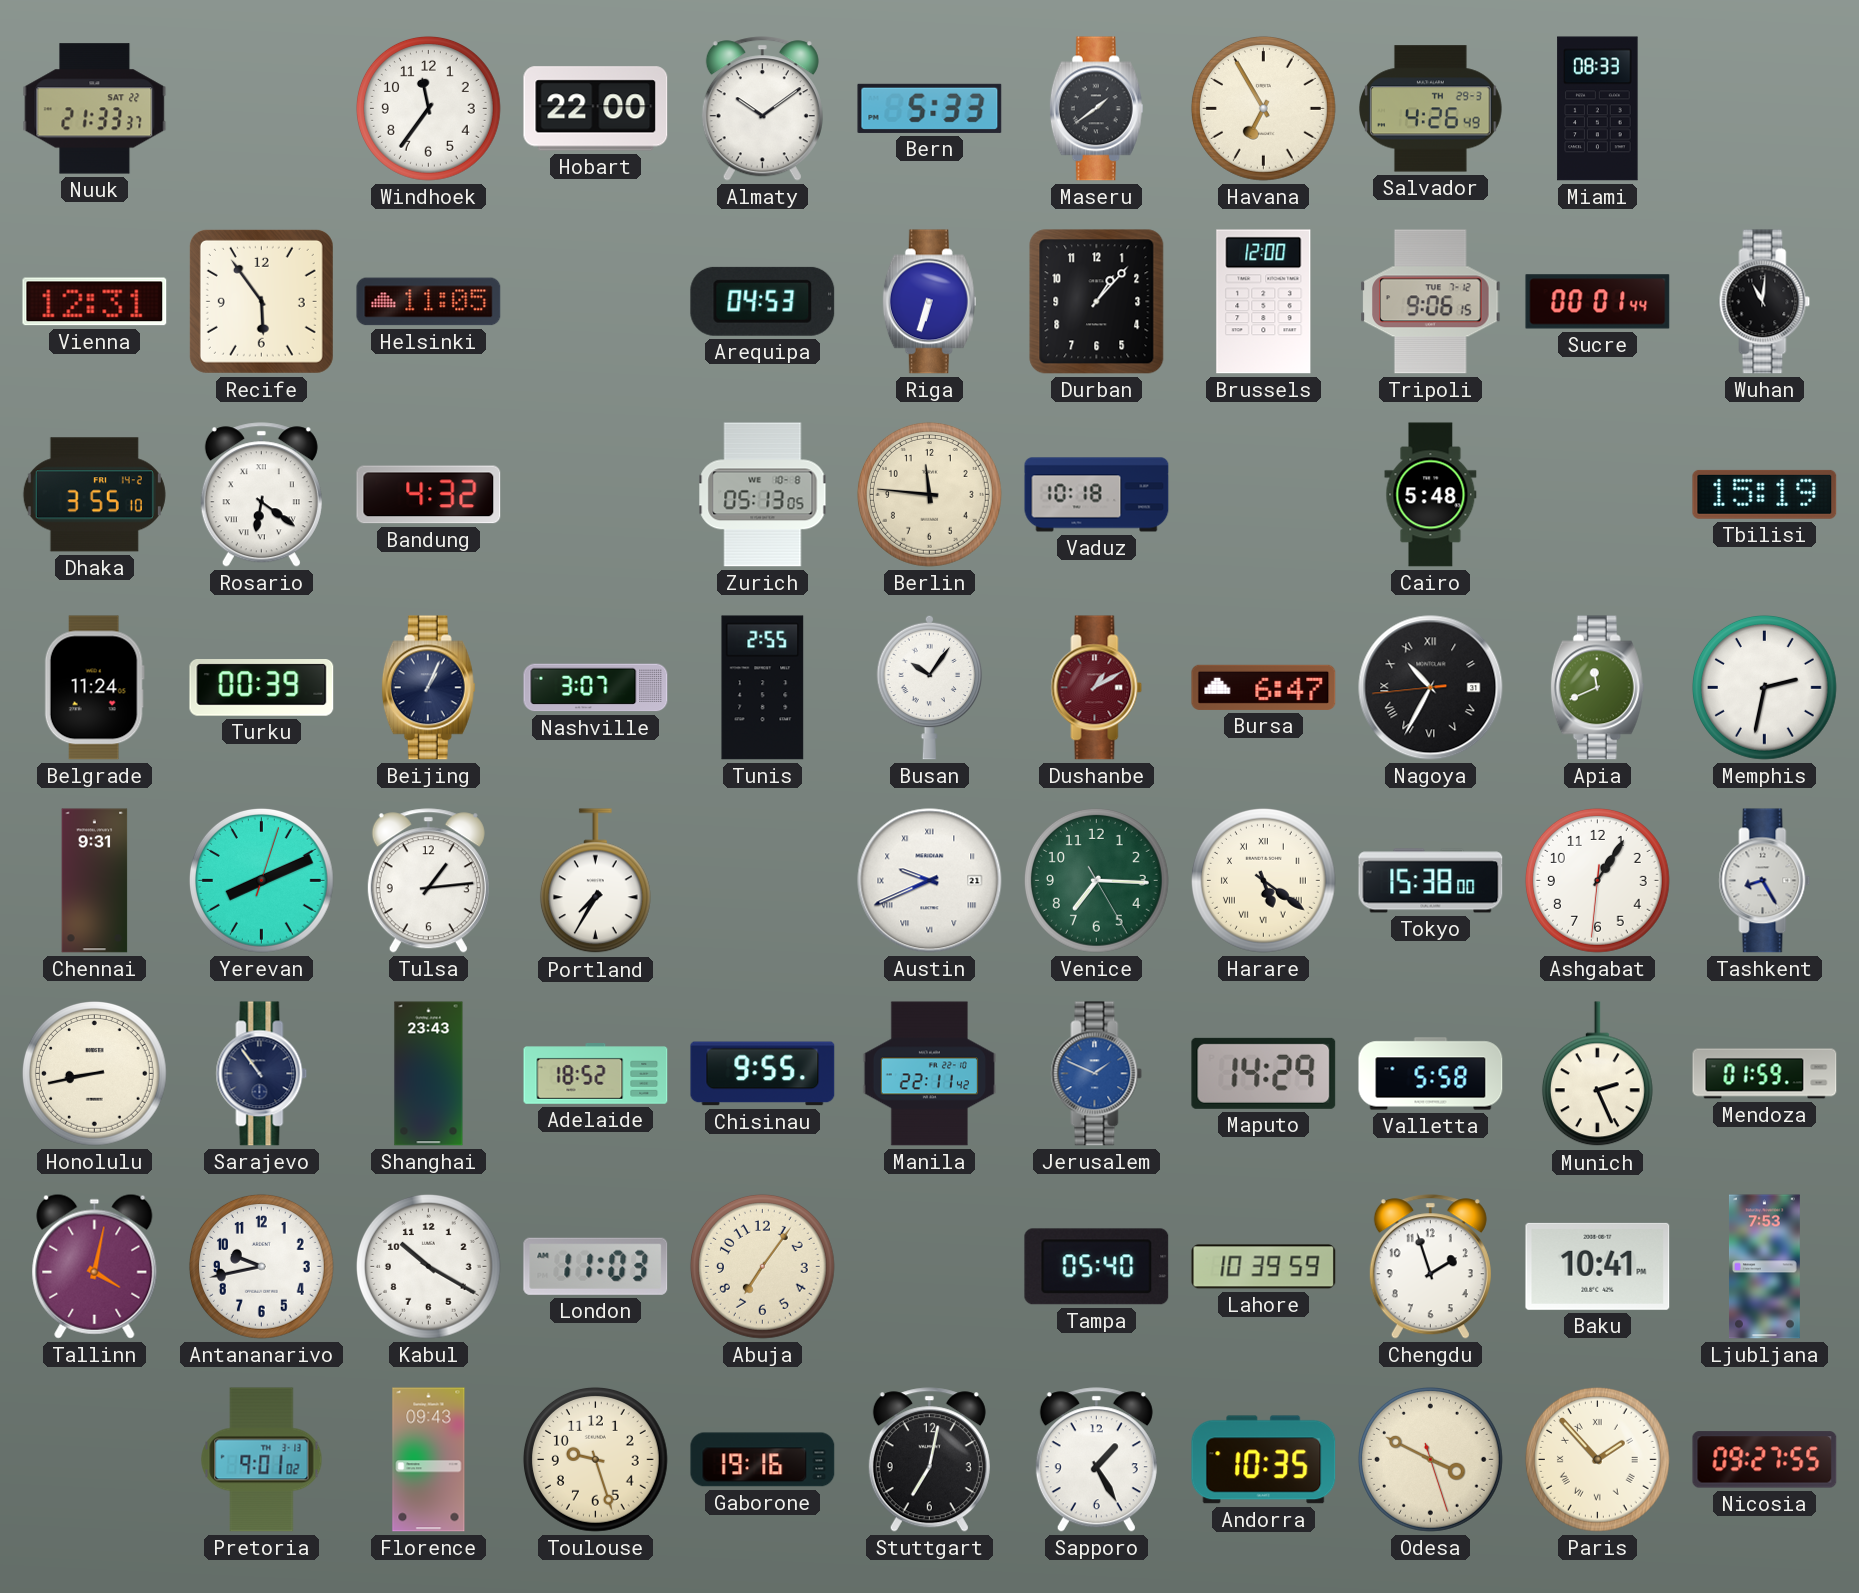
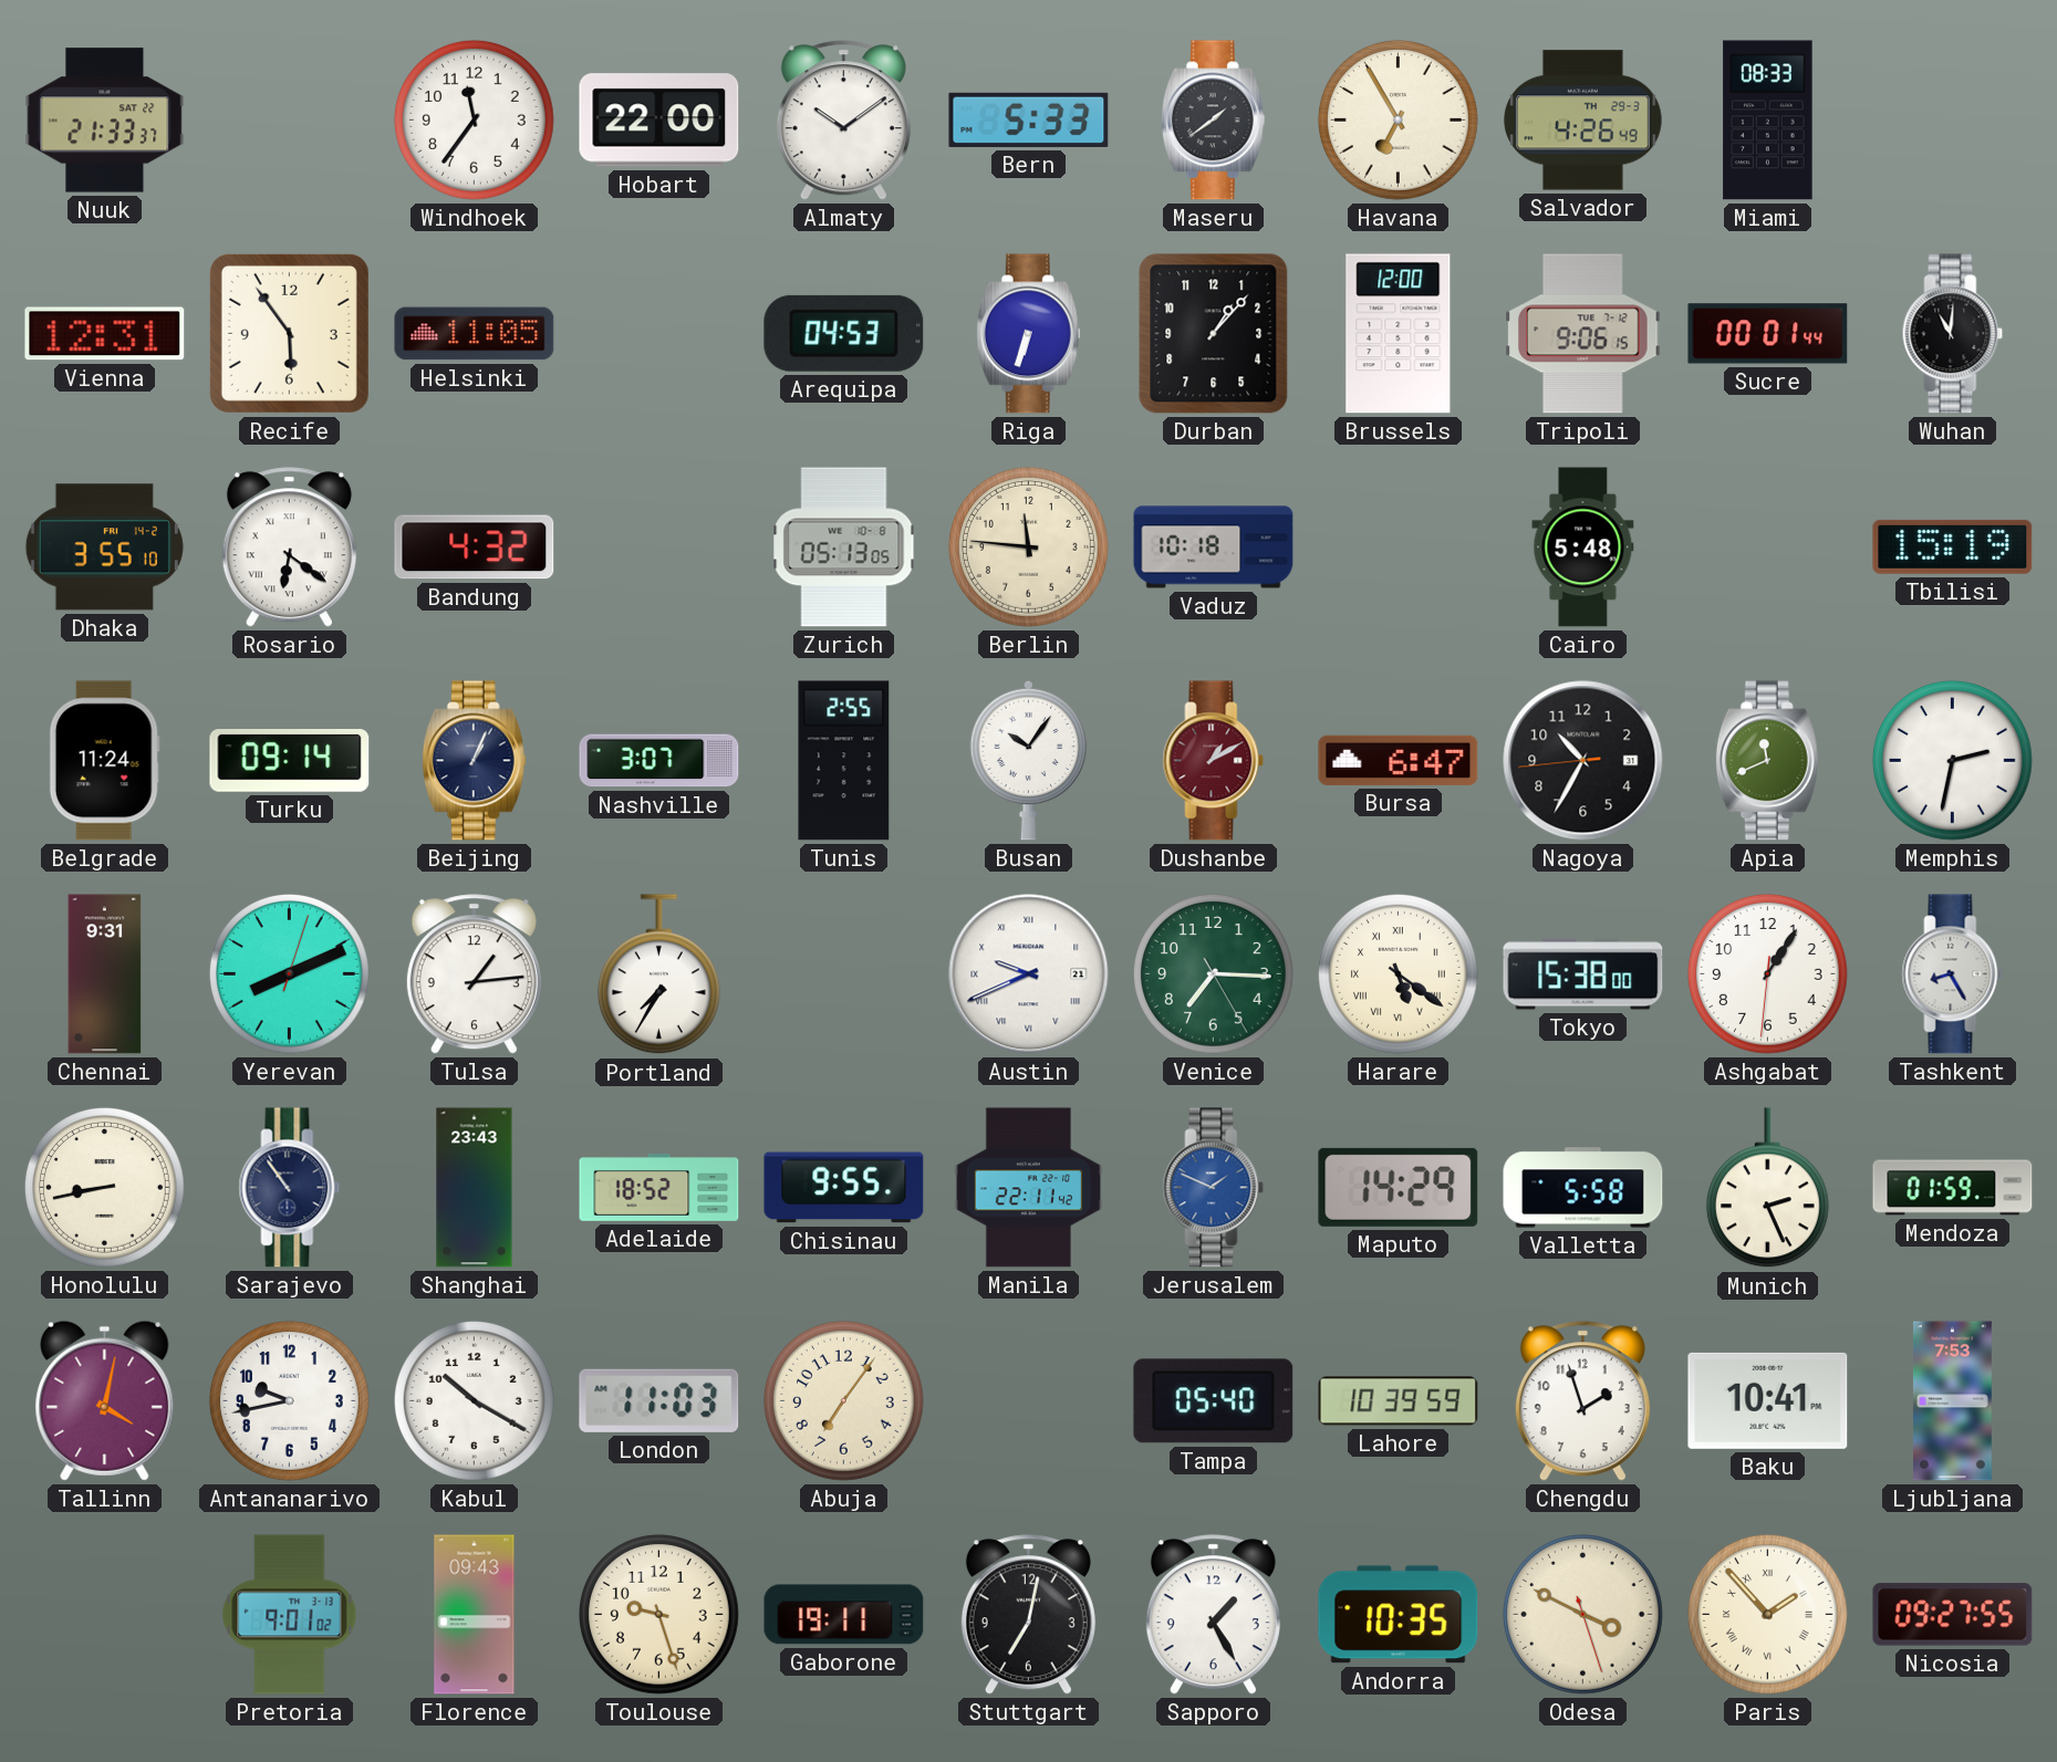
Turku: 00:39 -> 09:14
Nagoya numerals: Roman -> Arabic
Gaborone: 19:16 -> 19:11
